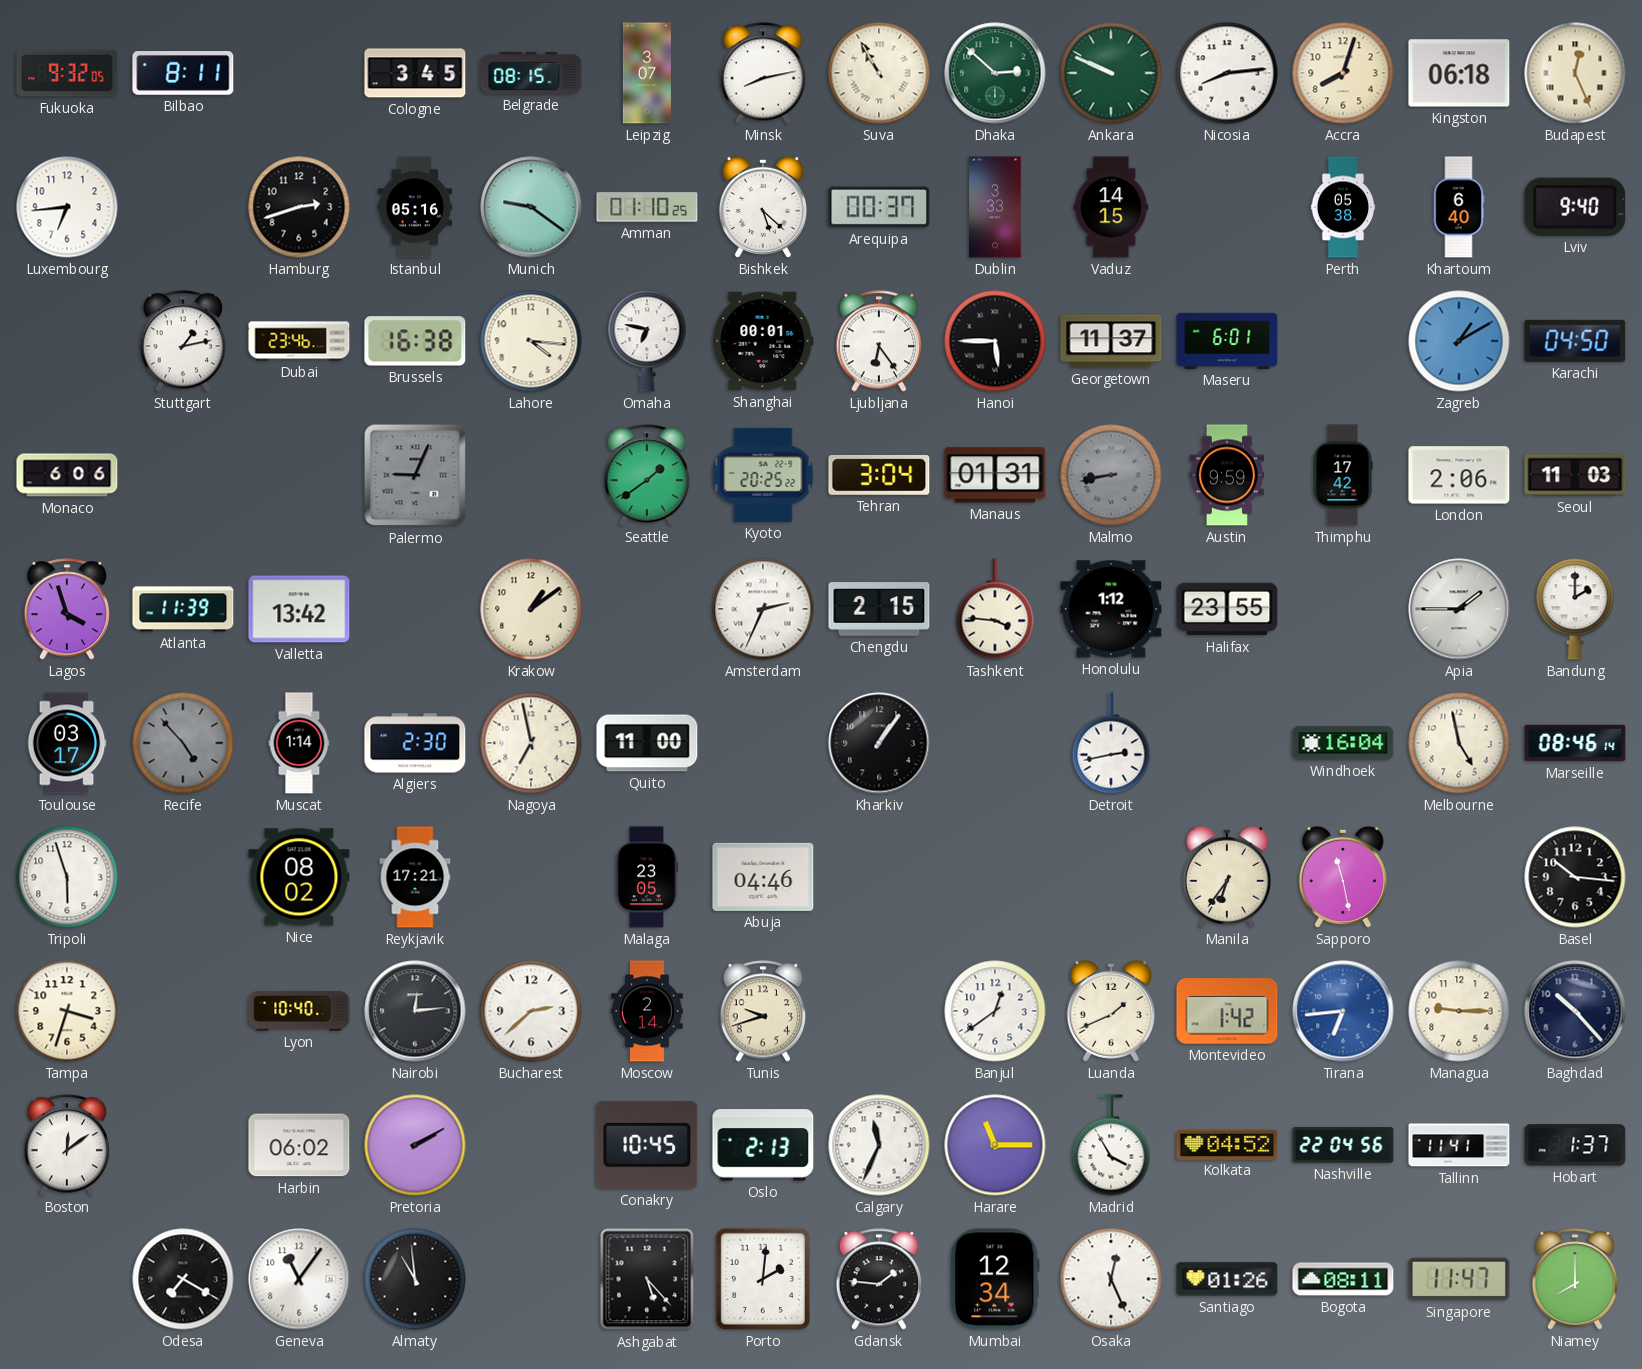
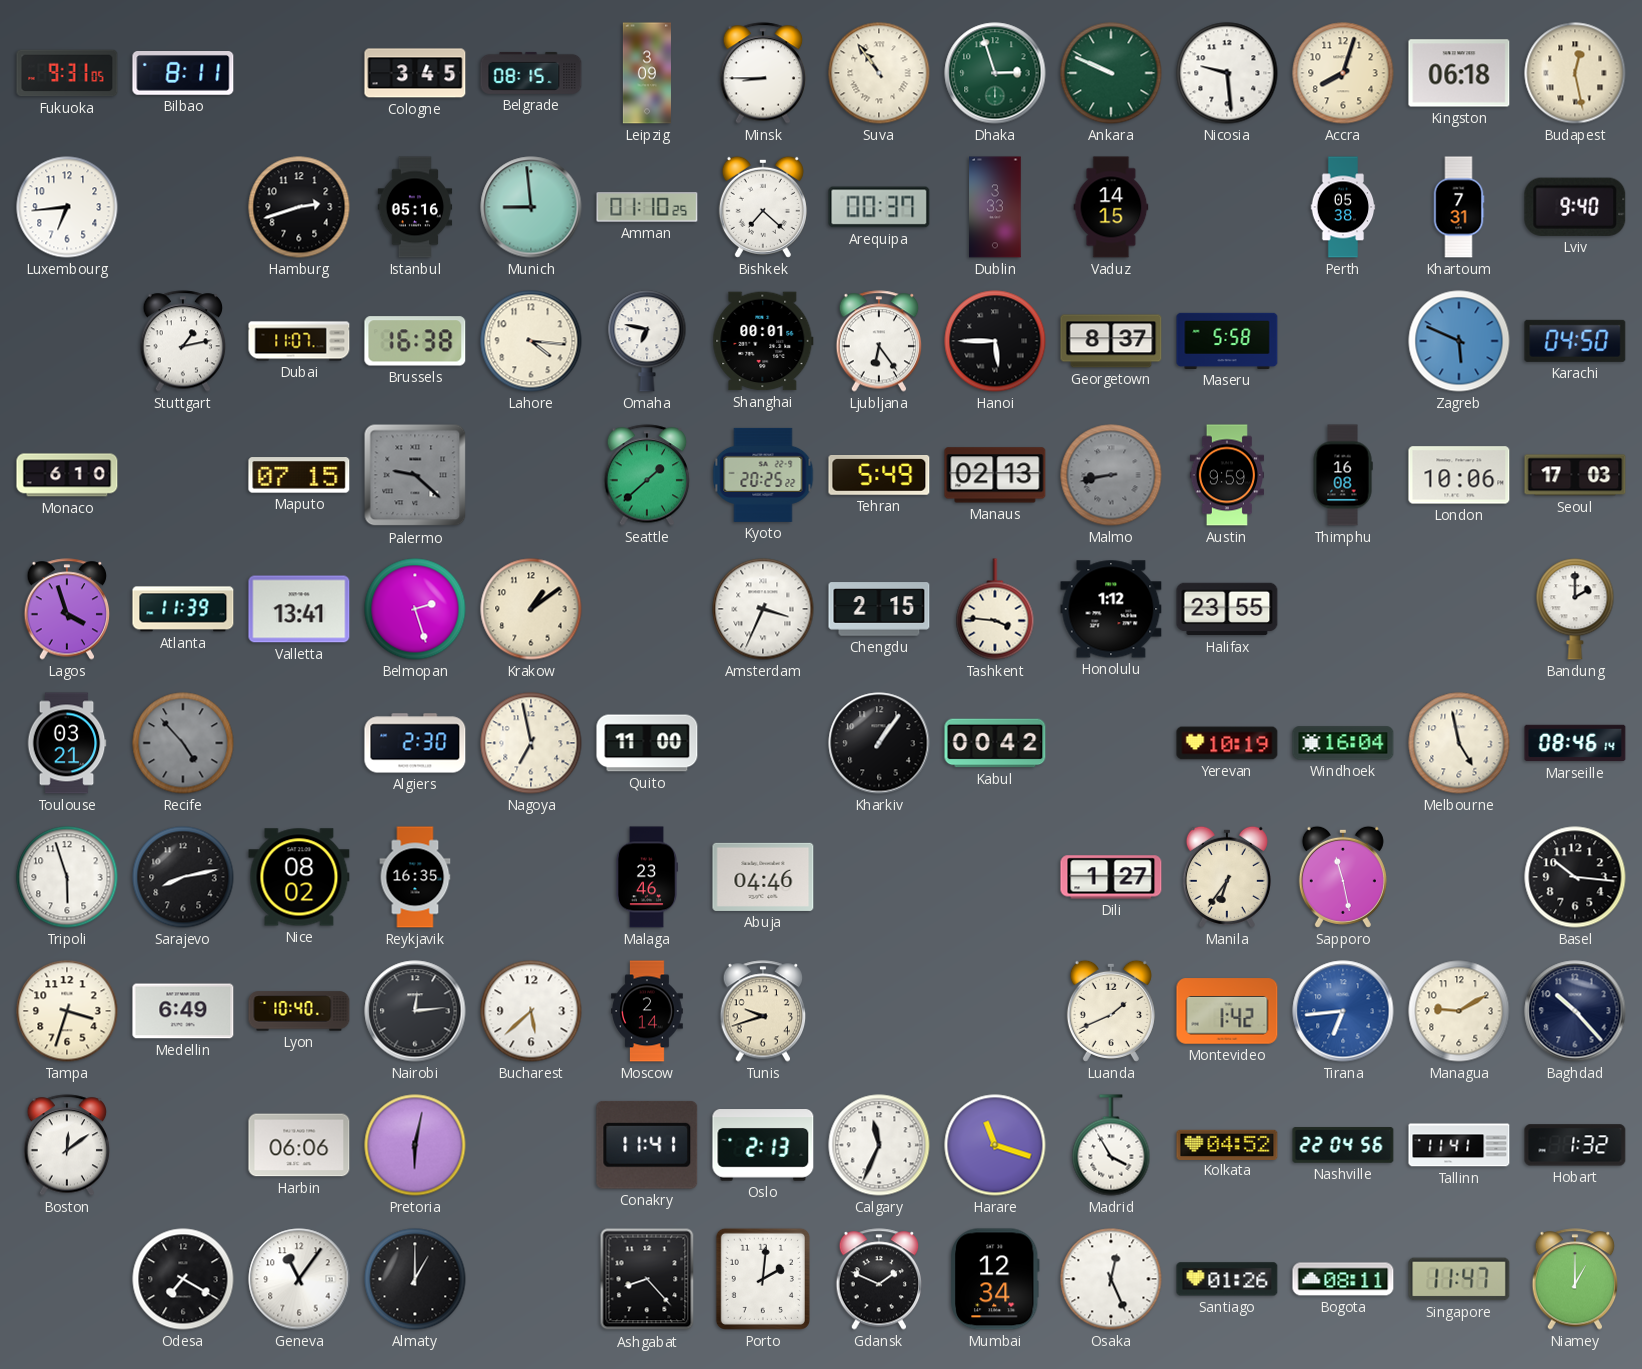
Fukuoka: 9:32 -> 9:31
Leipzig: 3:07 -> 3:09
Minsk: 8:13 -> 8:45
Suva: 10:55 -> 10:54
Dhaka: 2:52 -> 2:57
Nicosia: 8:14 -> 9:29
Budapest: 12:26 -> 12:28
Munich: 9:21 -> 8:59
Bishkek: 5:22 -> 7:22
Khartoum: 6:40 -> 7:31
Dubai: 23:46 -> 11:07
Georgetown: 11:37 -> 8:37
Maseru: 6:01 -> 5:58
Zagreb: 1:10 -> 5:49
Monaco: 6:06 -> 6:10
Maputo: none -> 07:15
Palermo: 9:04 -> 9:22
Seattle: 1:39 -> 1:38
Tehran: 3:04 -> 5:49
Manaus: 01:31 -> 02:13
Thimphu: 17:42 -> 16:08
London: 2:06 -> 10:06
Seoul: 11:03 -> 17:03
Valletta: 13:42 -> 13:41
Belmopan: none -> 2:27
Amsterdam: 2:34 -> 3:34
Apia: 1:45 -> none
Toulouse: 03:17 -> 03:21
Muscat: 1:14 -> none
Kabul: none -> 00:42
Detroit: 2:43 -> none
Yerevan: none -> 10:19
Sarajevo: none -> 8:13
Reykjavik: 17:21 -> 16:35
Malaga: 23:05 -> 23:46
Dili: none -> 1:27
Medellin: none -> 6:49
Bucharest: 2:38 -> 5:38
Banjul: 12:39 -> none
Managua: 9:15 -> 9:10
Harbin: 06:02 -> 06:06
Pretoria: 2:10 -> 6:02
Conakry: 10:45 -> 11:41
Harare: 11:15 -> 11:18
Hobart: 1:37 -> 1:32
Almaty: 10:59 -> 1:00
Ashgabat: 5:23 -> 8:23
Gdansk: 1:46 -> 1:49
Niamey: 8:00 -> 1:00
